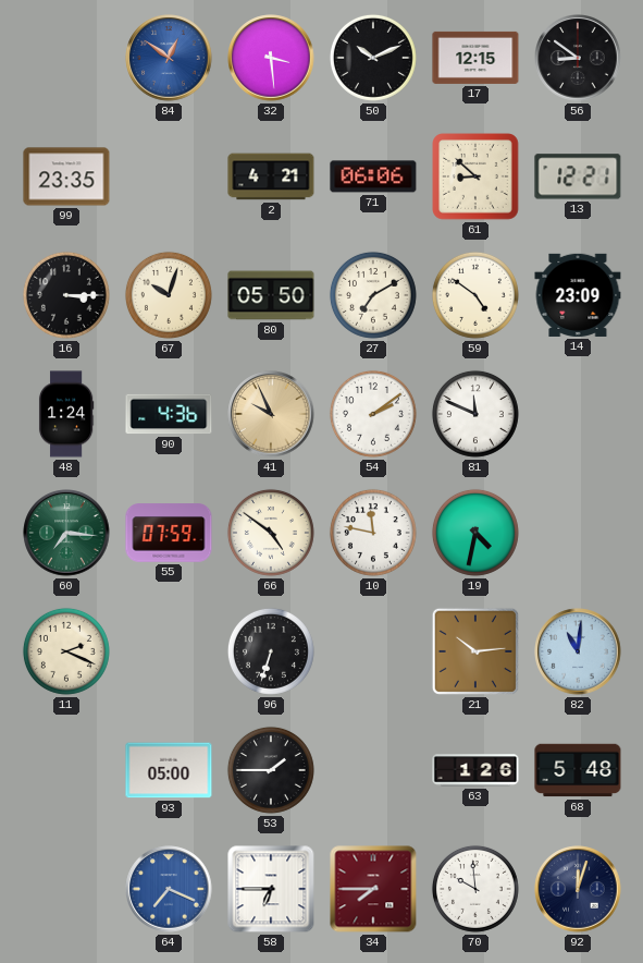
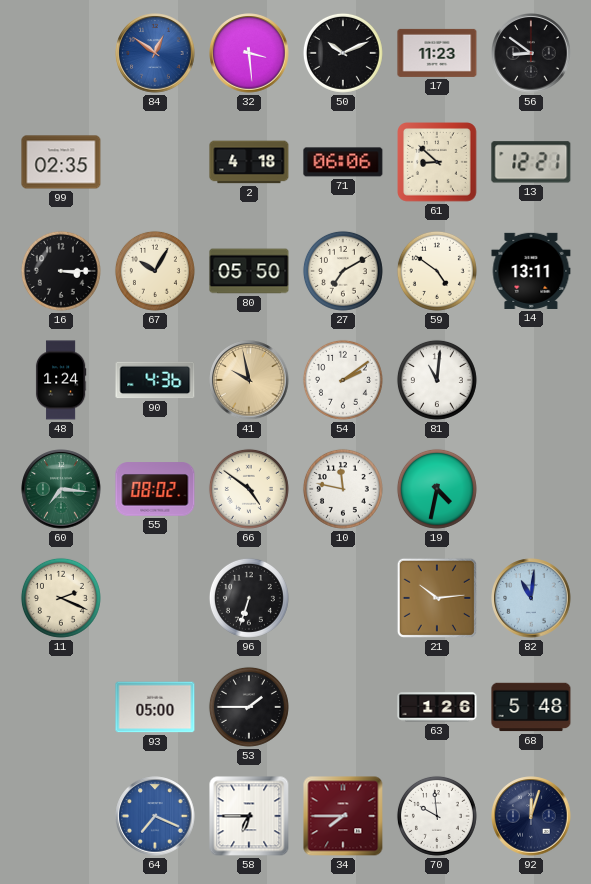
17: 12:15 -> 11:23
99: 23:35 -> 02:35
2: 4:21 -> 4:18
67: 10:03 -> 10:05
14: 23:09 -> 13:11
41: 9:56 -> 9:58
81: 11:49 -> 11:01
55: 07:59 -> 08:02
